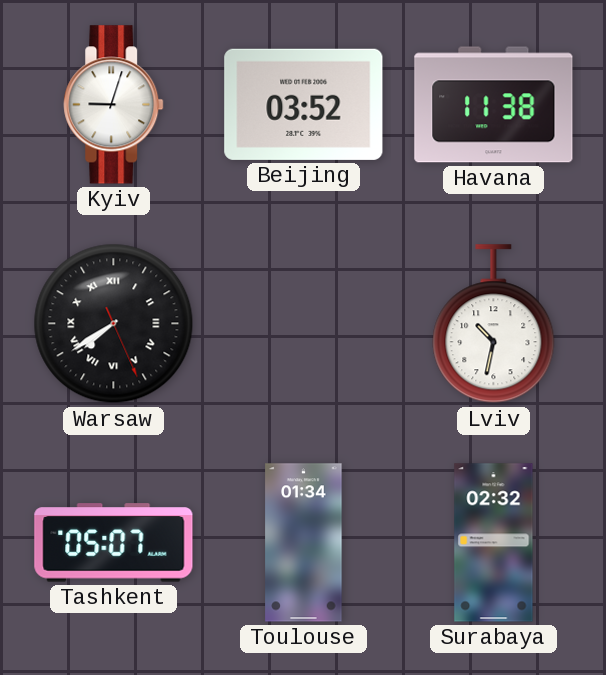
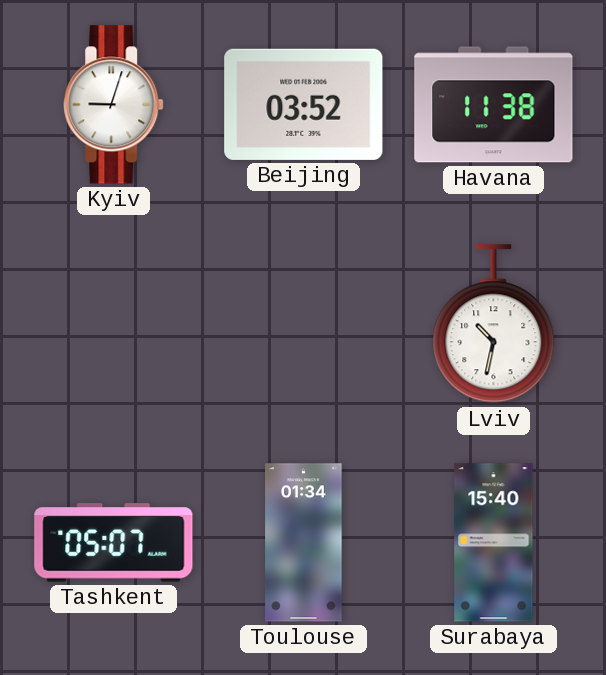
Warsaw: 7:39 -> none
Surabaya: 02:32 -> 15:40
